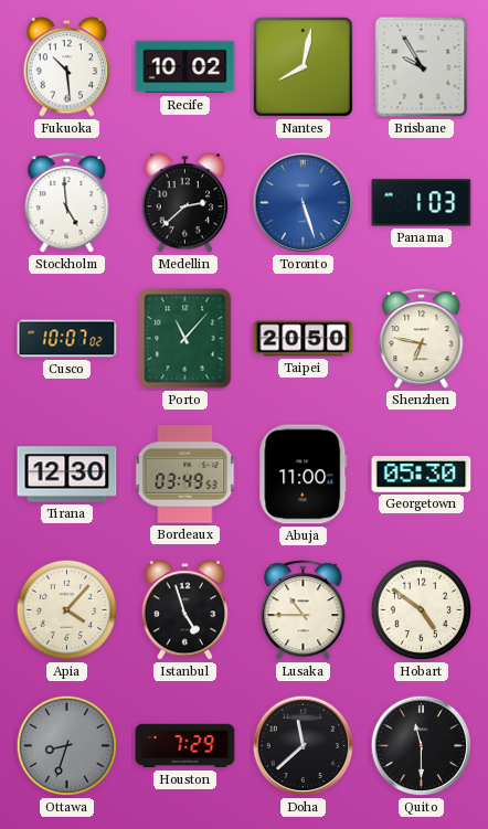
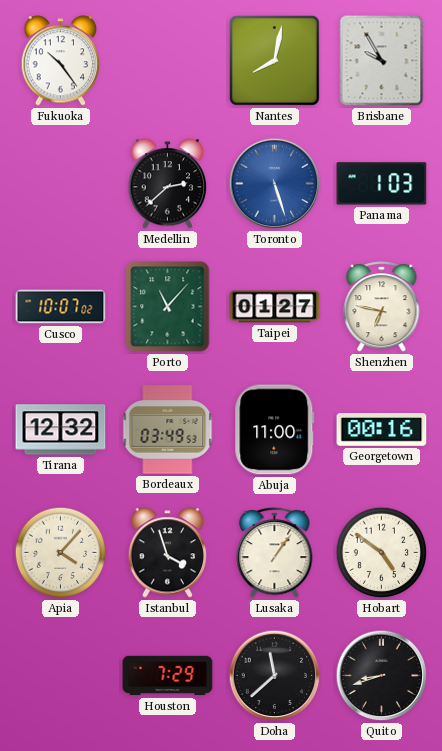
Fukuoka: 10:29 -> 10:24
Recife: 10:02 -> none
Stockholm: 4:59 -> none
Taipei: 20:50 -> 01:27
Tirana: 12:30 -> 12:32
Georgetown: 05:30 -> 00:16
Istanbul: 4:57 -> 3:57
Lusaka: 10:45 -> 1:06
Ottawa: 8:33 -> none
Quito: 11:30 -> 8:42
